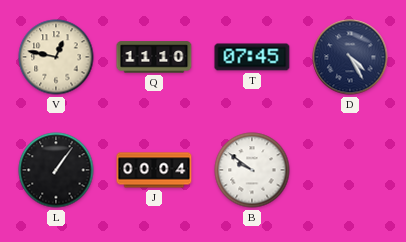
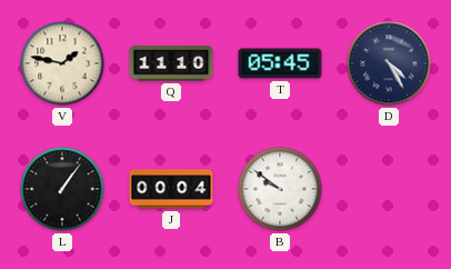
V: 12:47 -> 1:47
T: 07:45 -> 05:45
